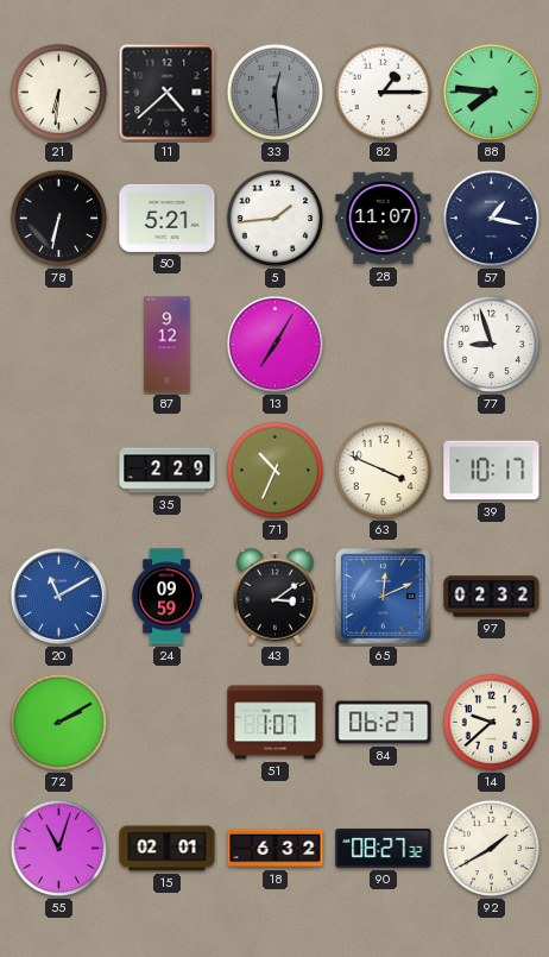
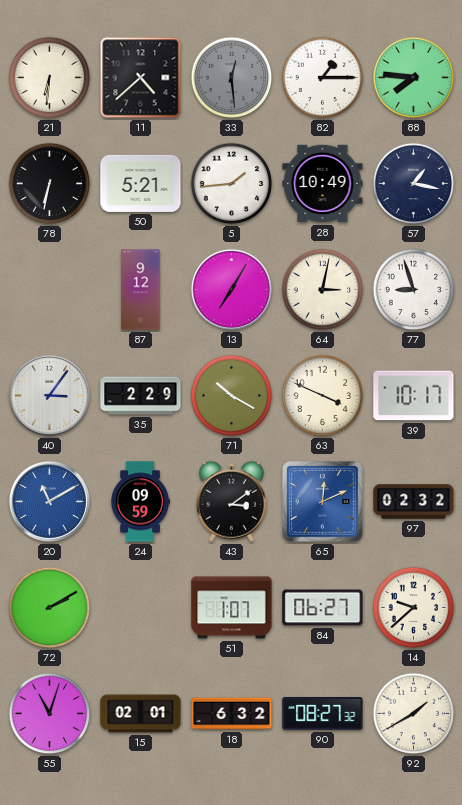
28: 11:07 -> 10:49
64: none -> 3:02
40: none -> 3:06
71: 10:34 -> 10:20
